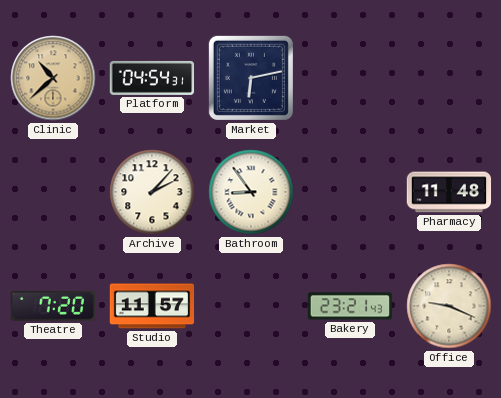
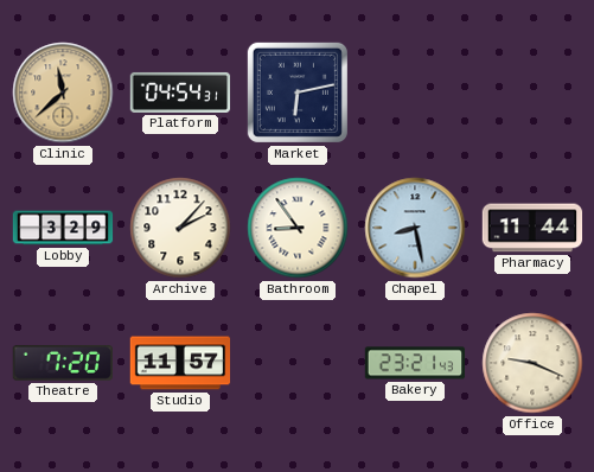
Clinic: 10:38 -> 11:38
Lobby: none -> 3:29
Chapel: none -> 8:28
Pharmacy: 11:48 -> 11:44
